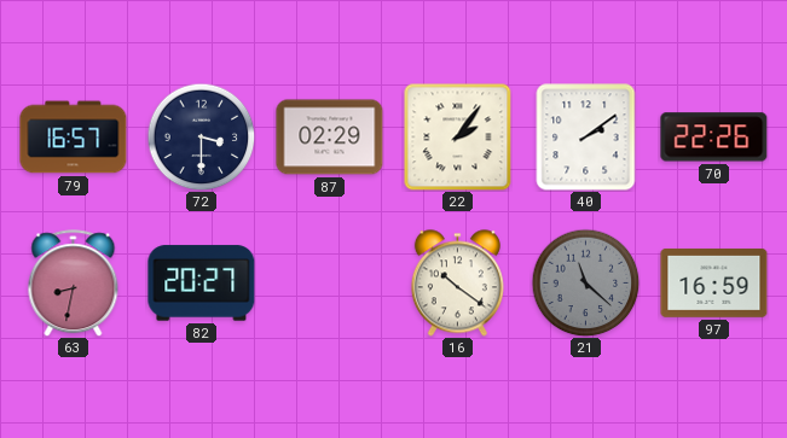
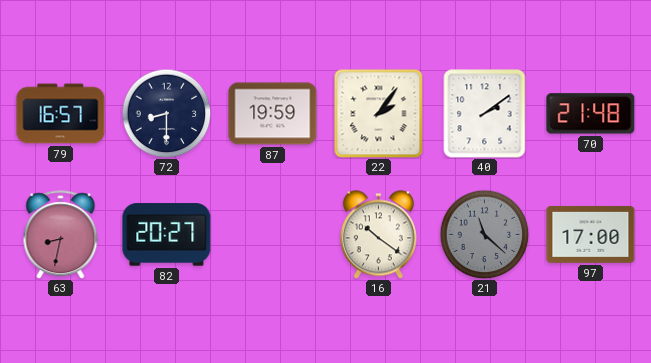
72: 3:30 -> 8:30
87: 02:29 -> 19:59
70: 22:26 -> 21:48
97: 16:59 -> 17:00
